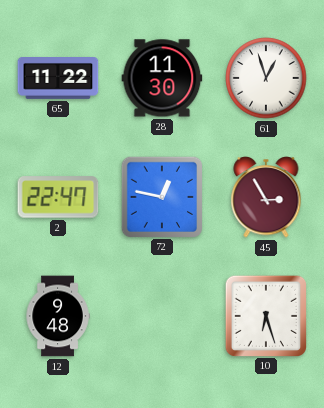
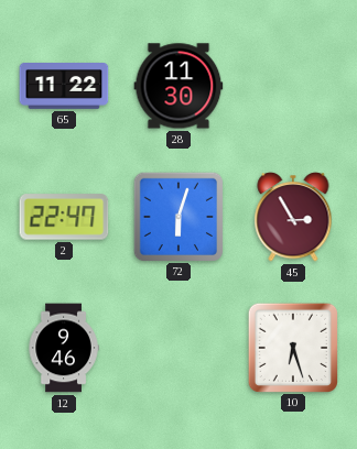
61: 12:57 -> none
72: 12:47 -> 6:03
12: 9:48 -> 9:46
